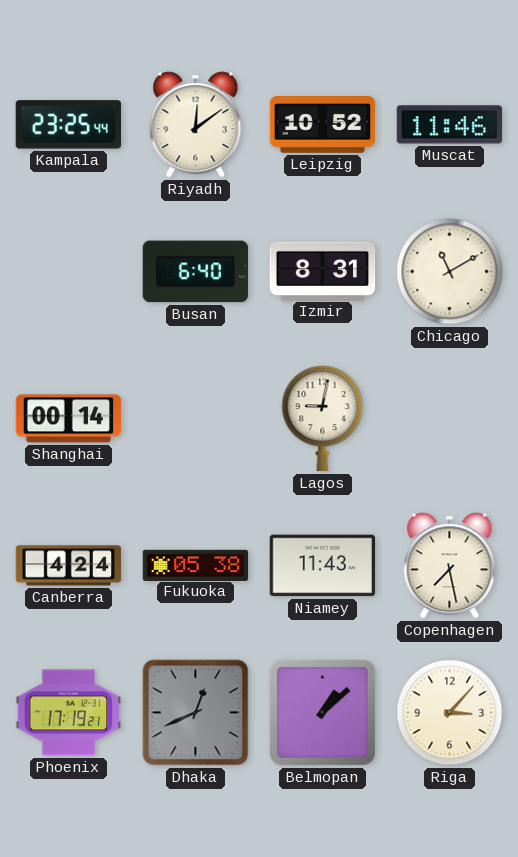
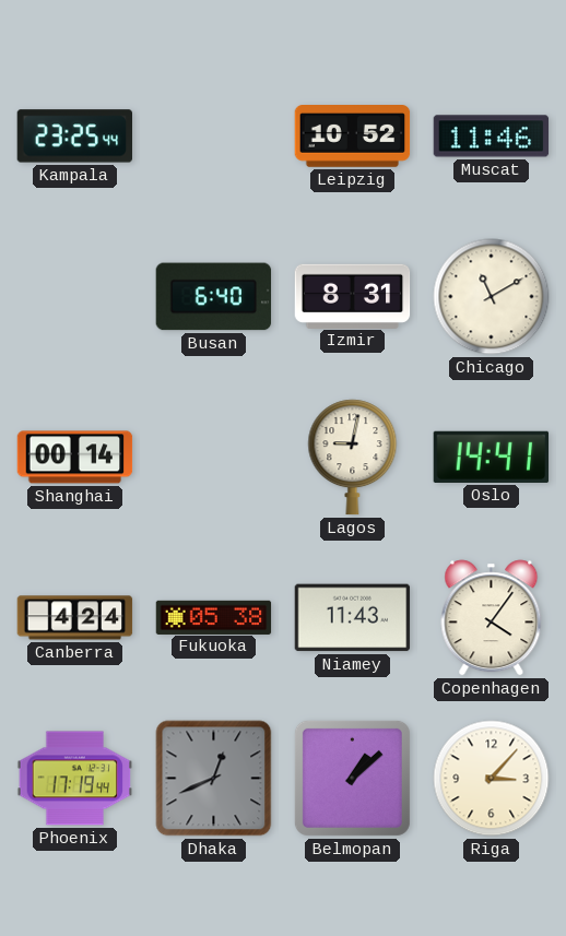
Riyadh: 12:09 -> none
Oslo: none -> 14:41
Copenhagen: 7:28 -> 4:06
Phoenix: 17:19:21 -> 17:19:44
